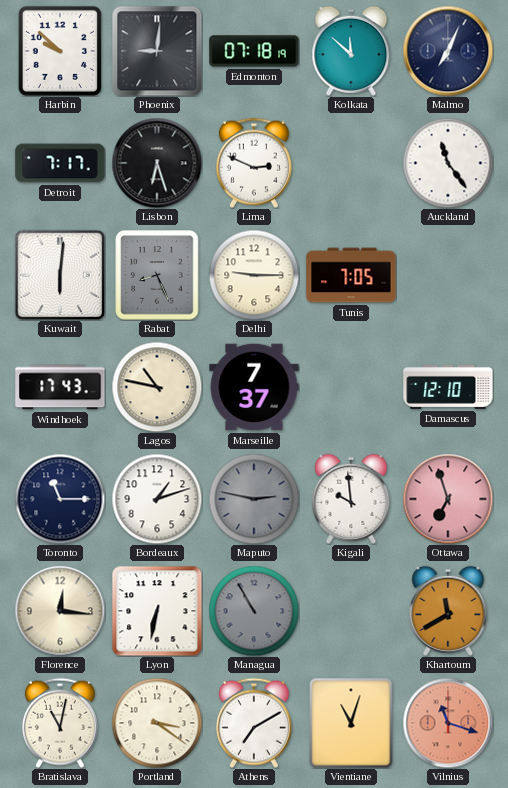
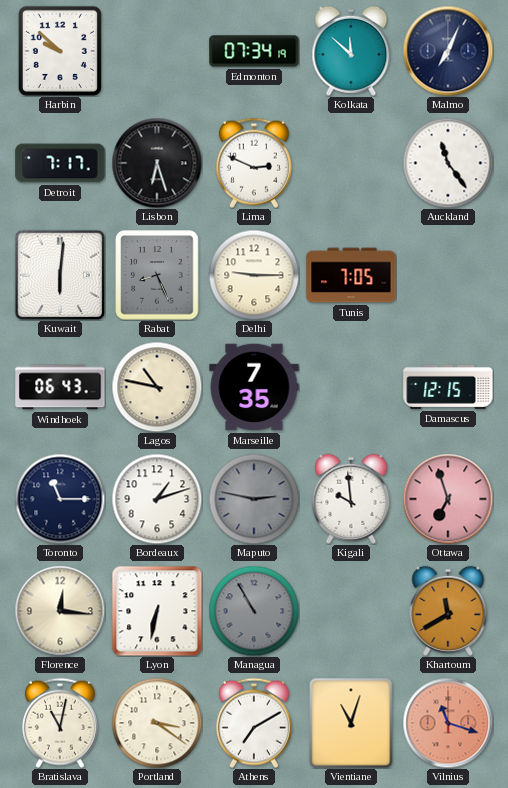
Phoenix: 9:01 -> none
Edmonton: 07:18 -> 07:34
Windhoek: 17:43 -> 06:43
Marseille: 7:37 -> 7:35
Damascus: 12:10 -> 12:15
